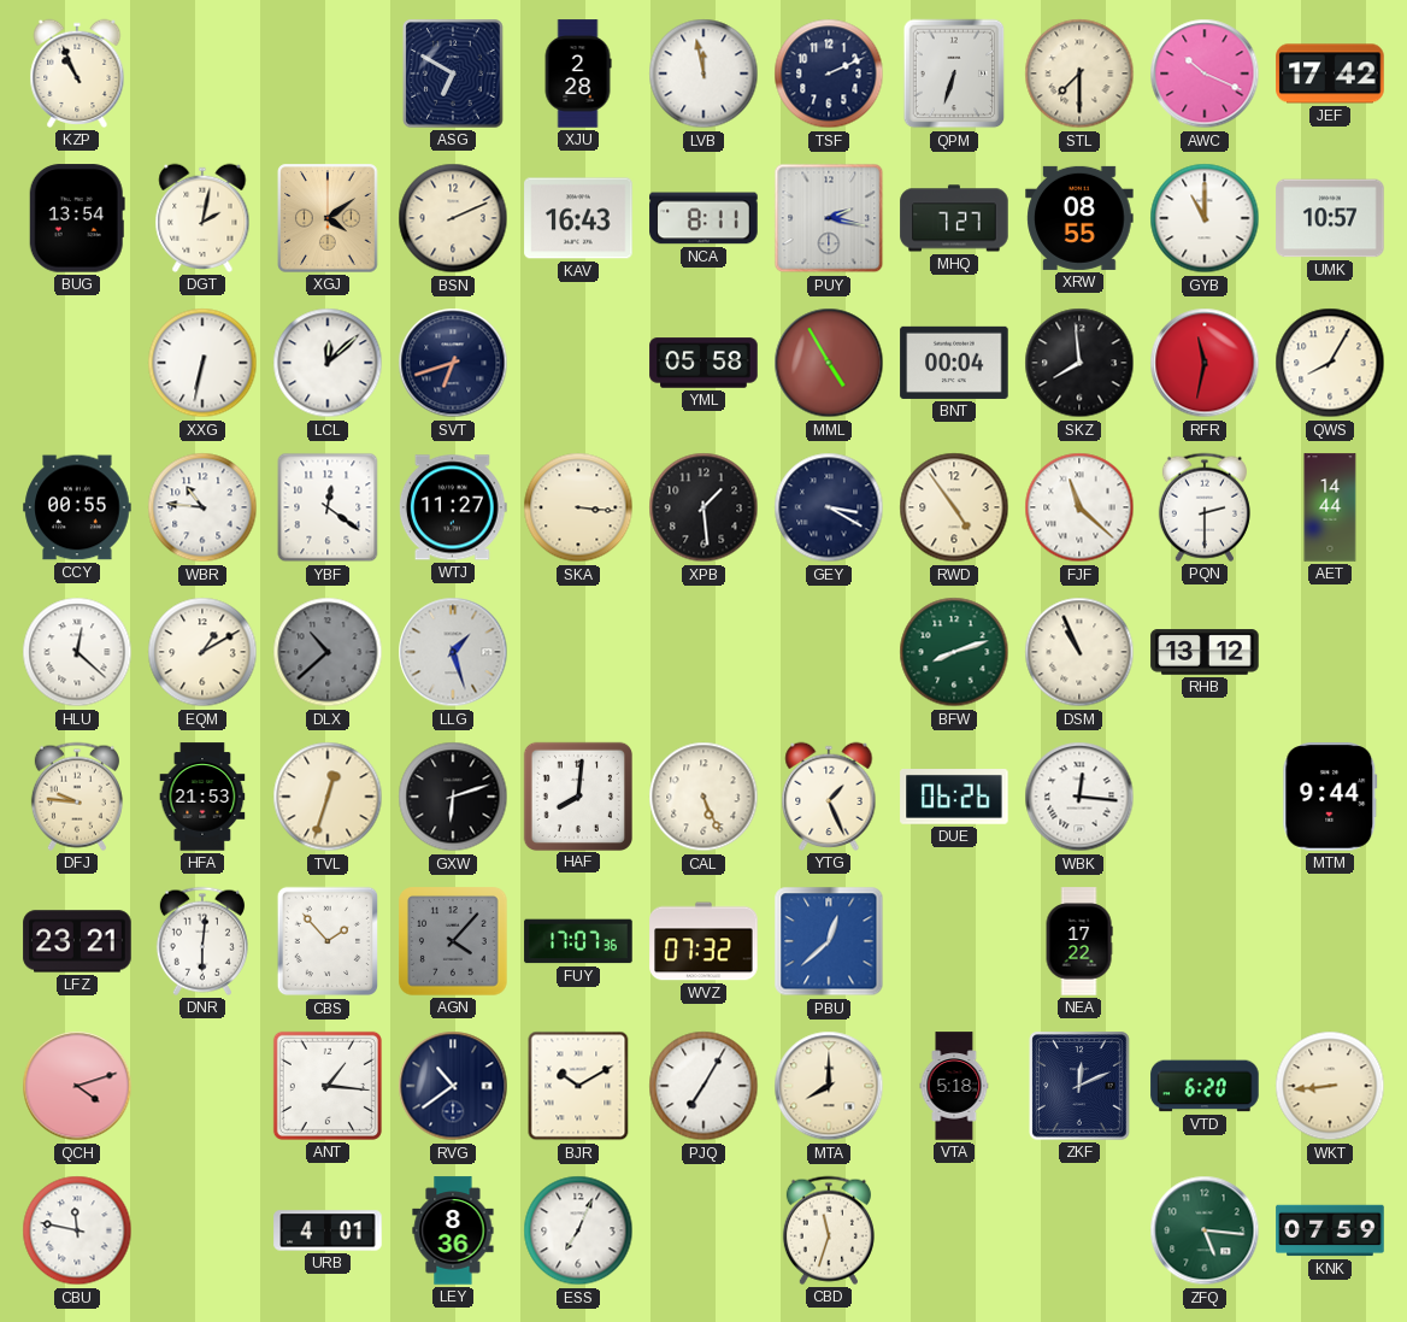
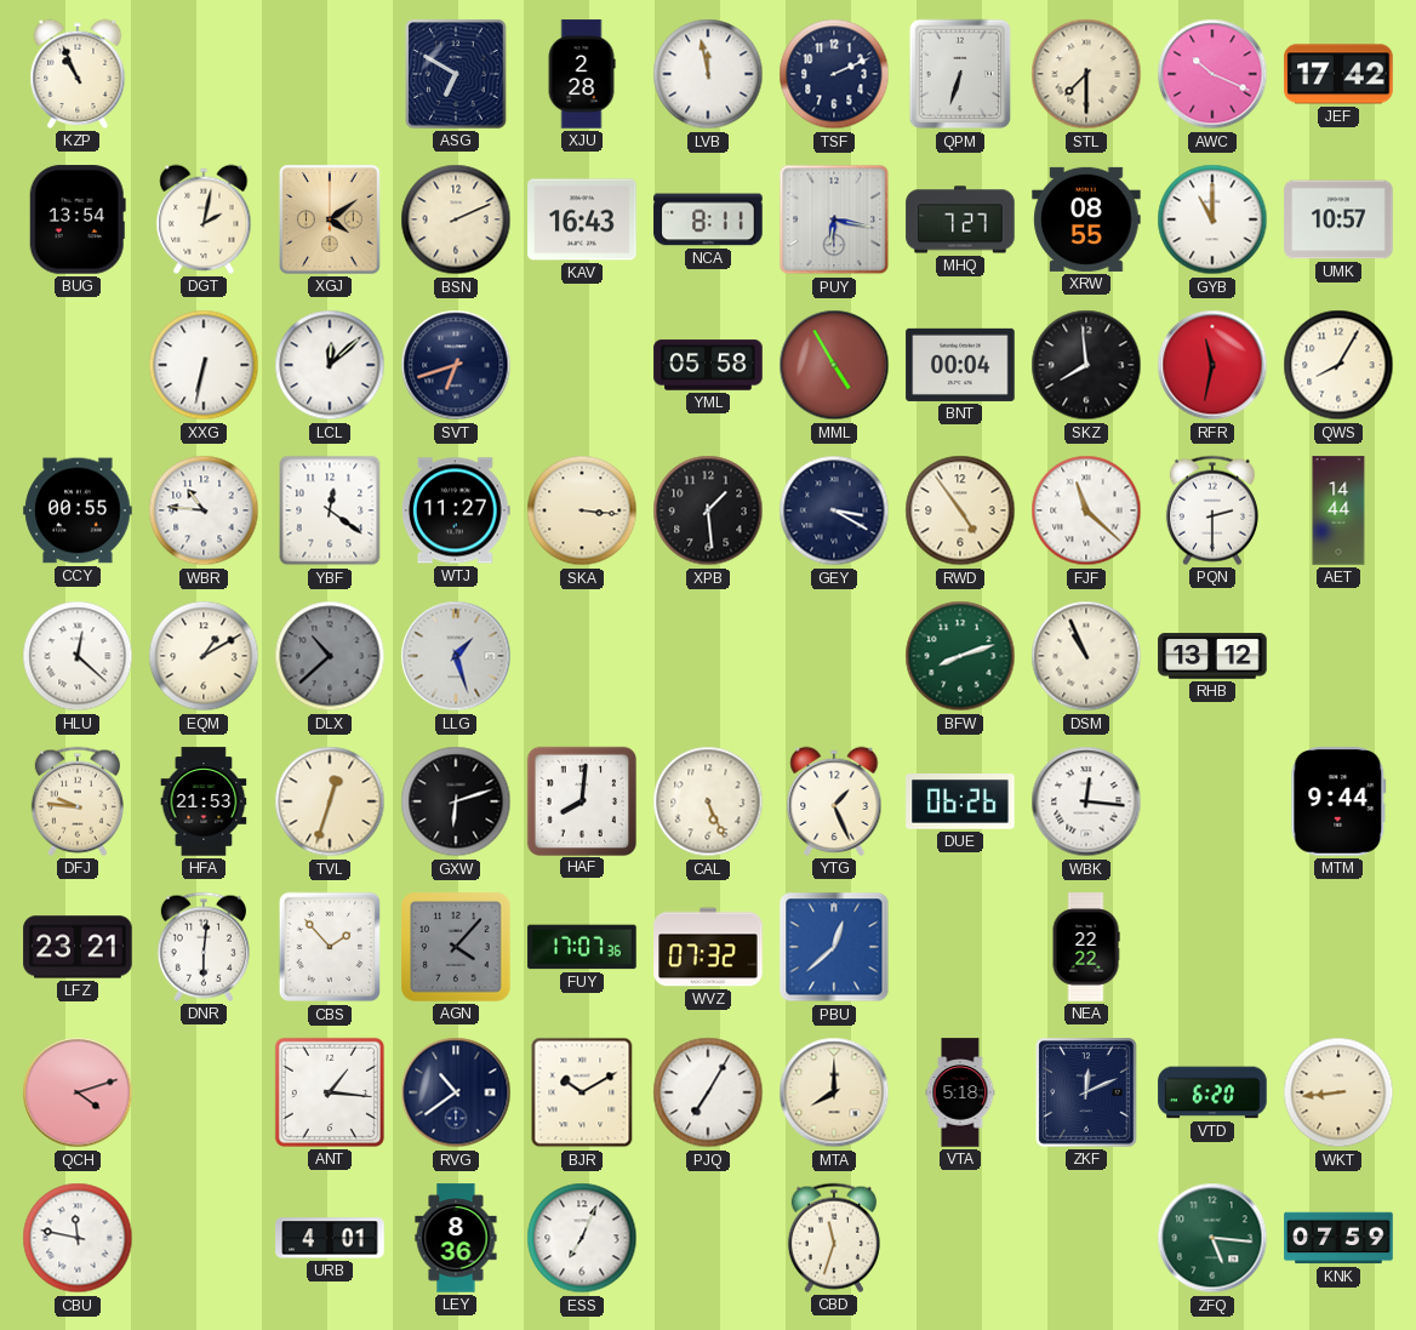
PUY: 2:17 -> 6:17
NEA: 17:22 -> 22:22
